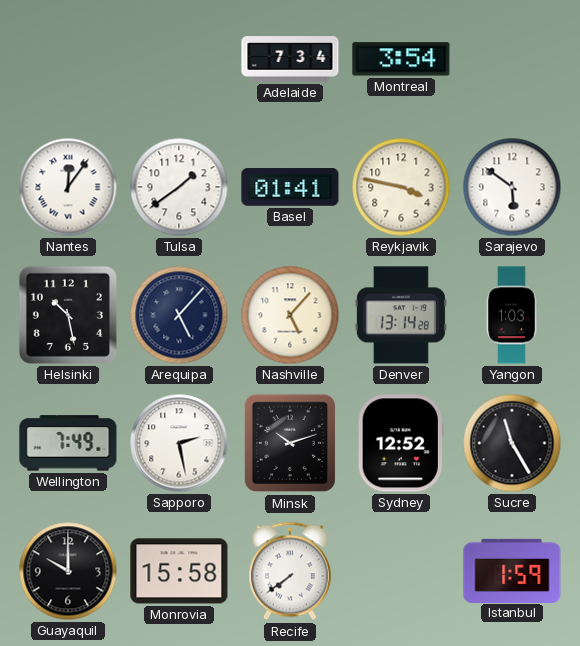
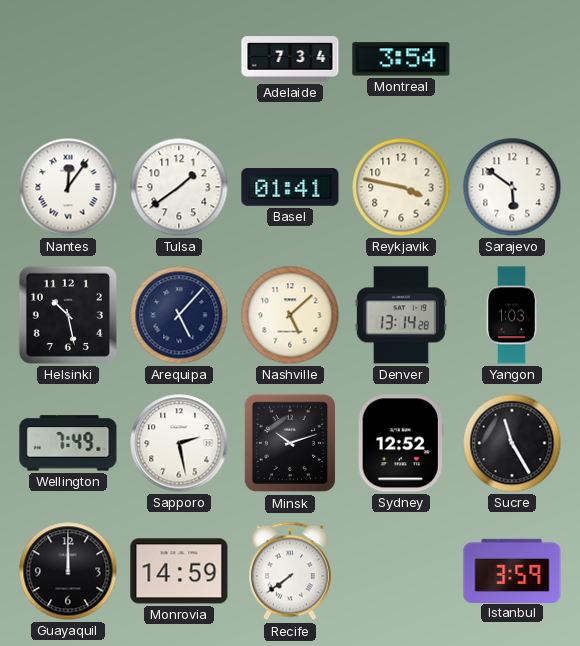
Nashville: 5:07 -> 5:08
Guayaquil: 10:00 -> 12:00
Monrovia: 15:58 -> 14:59
Istanbul: 1:59 -> 3:59
